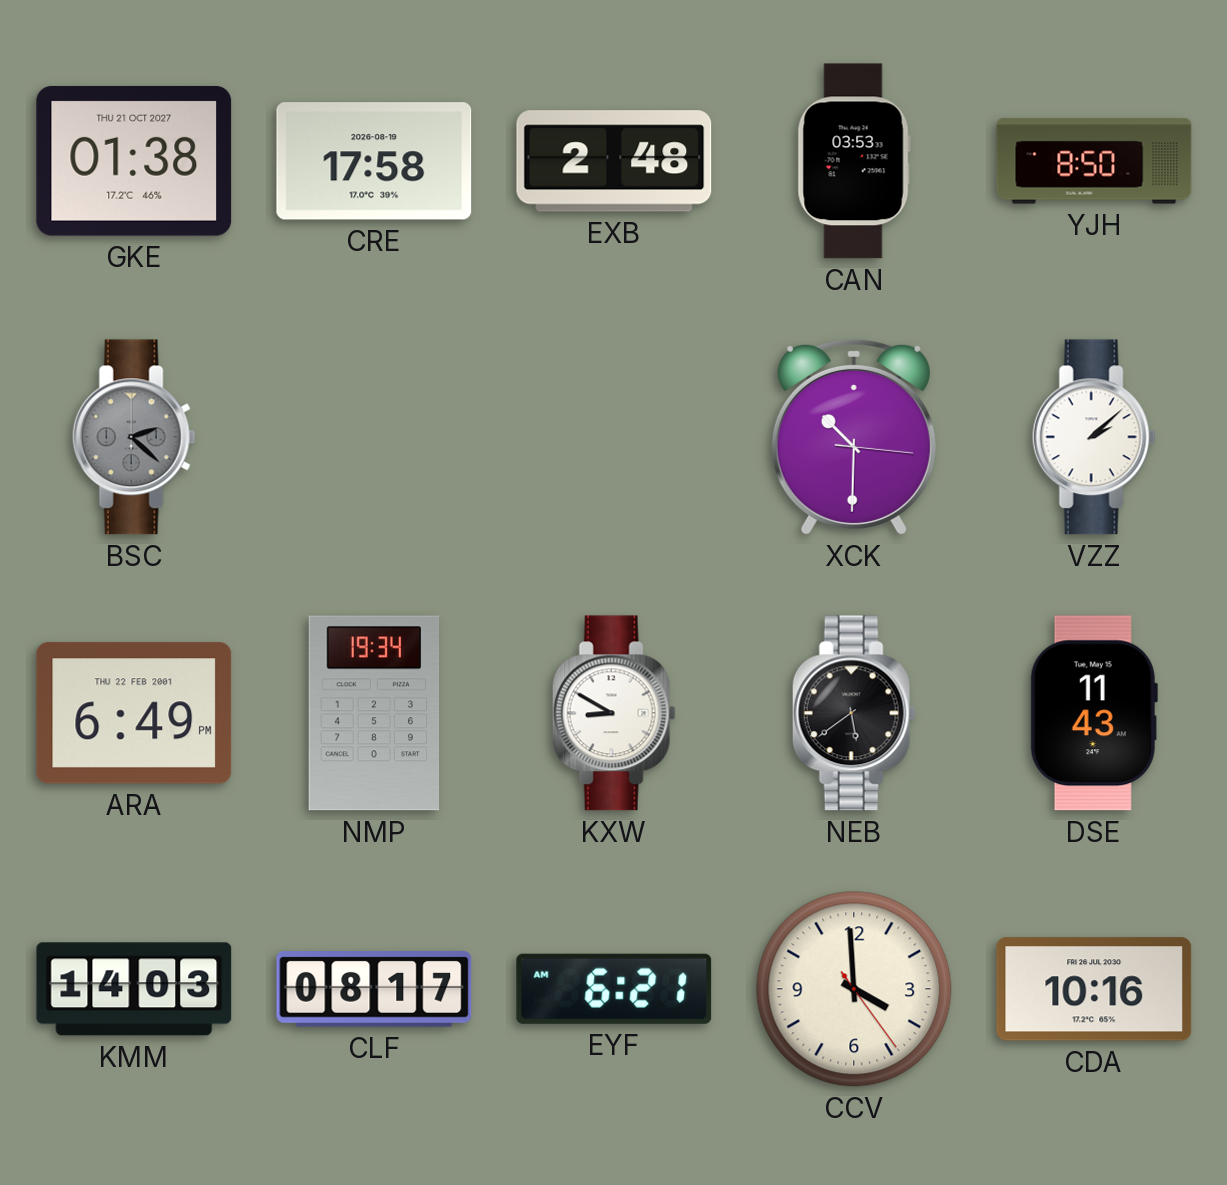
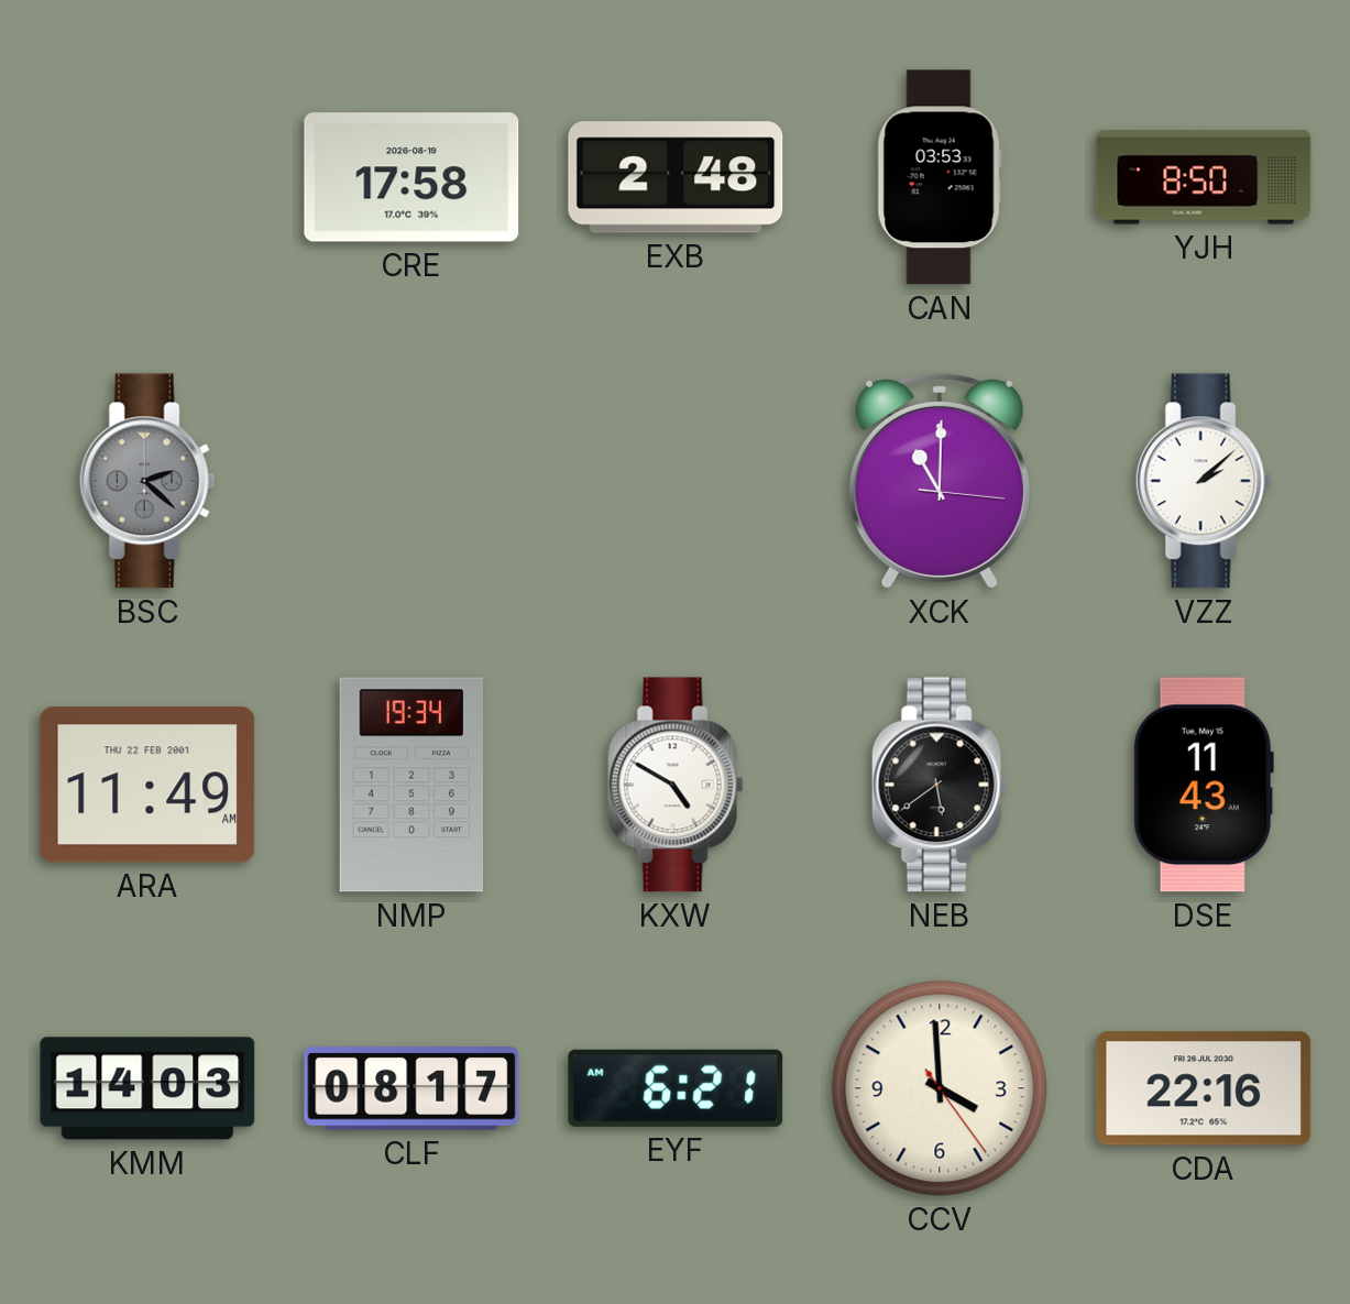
GKE: 01:38 -> none
XCK: 10:30 -> 11:00
ARA: 6:49 -> 11:49
KXW: 8:50 -> 4:50
CDA: 10:16 -> 22:16
